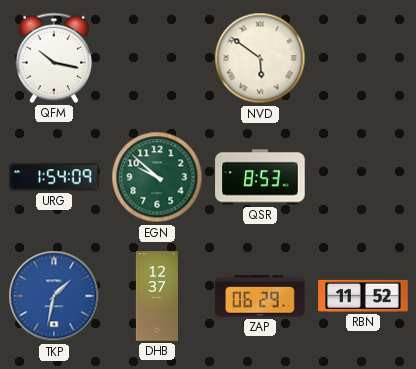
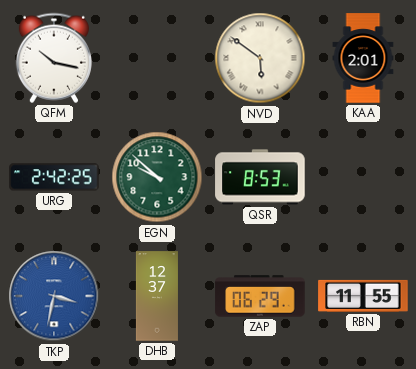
KAA: none -> 2:01
URG: 1:54 -> 2:42
TKP: 1:32 -> 3:32
RBN: 11:52 -> 11:55
